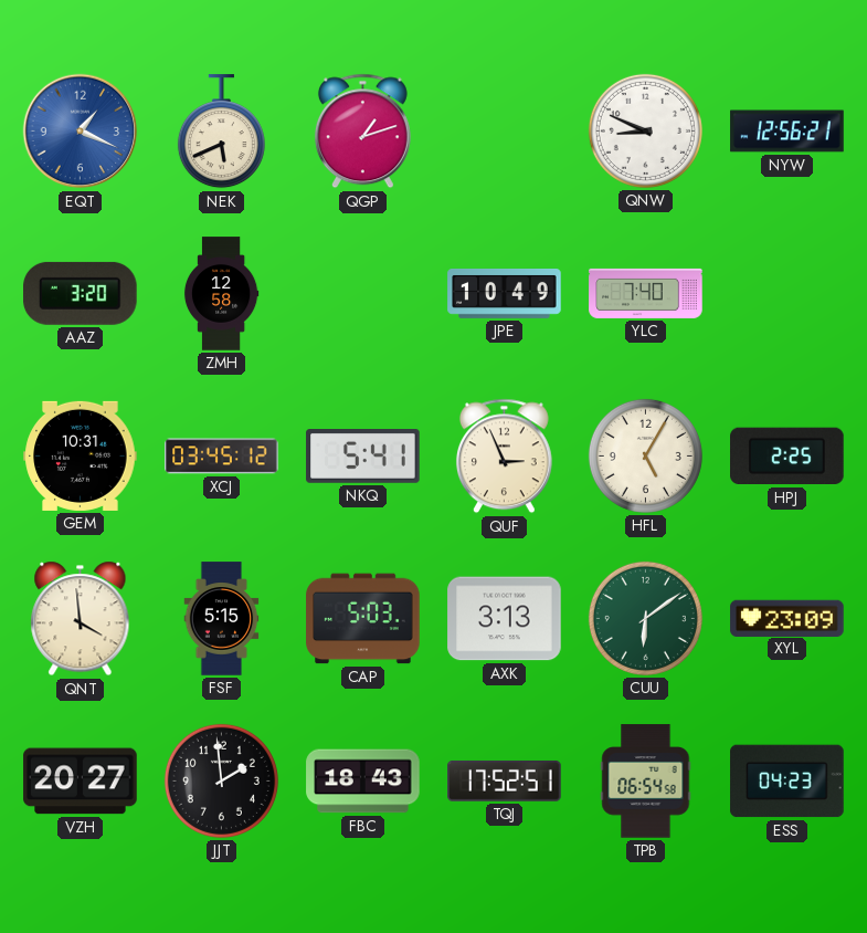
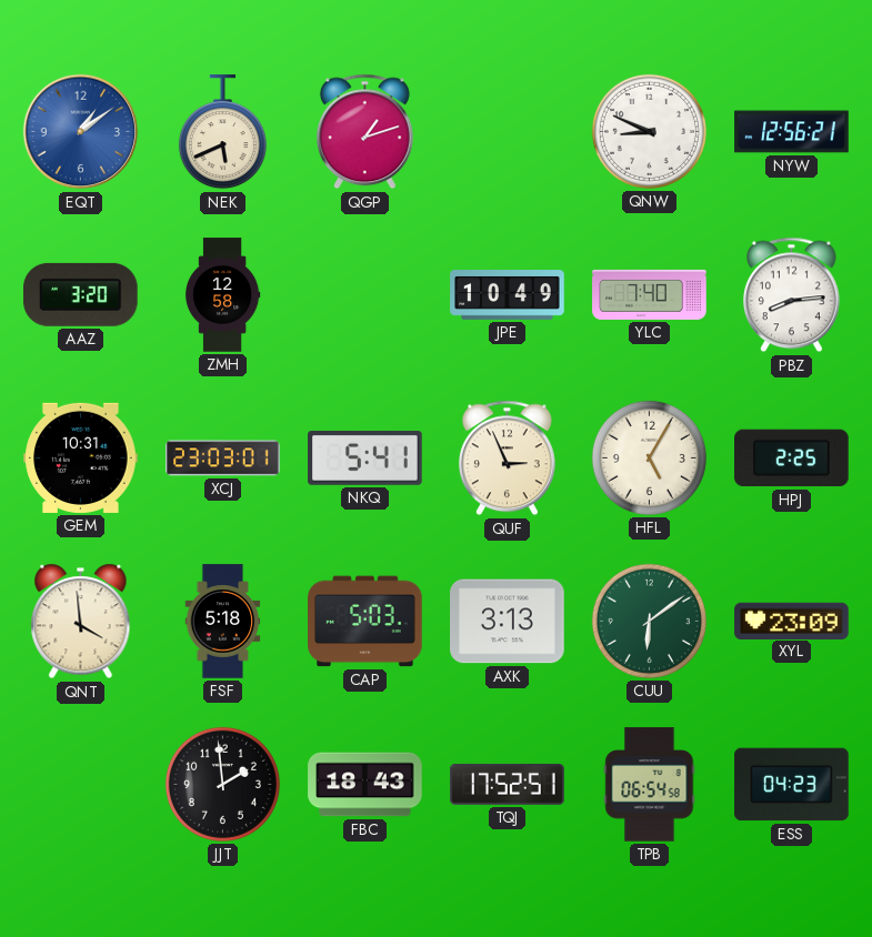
EQT: 1:19 -> 1:09
PBZ: none -> 8:14
XCJ: 03:45 -> 23:03
FSF: 5:15 -> 5:18
VZH: 20:27 -> none
